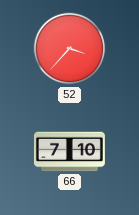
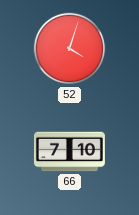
52: 3:37 -> 4:03
